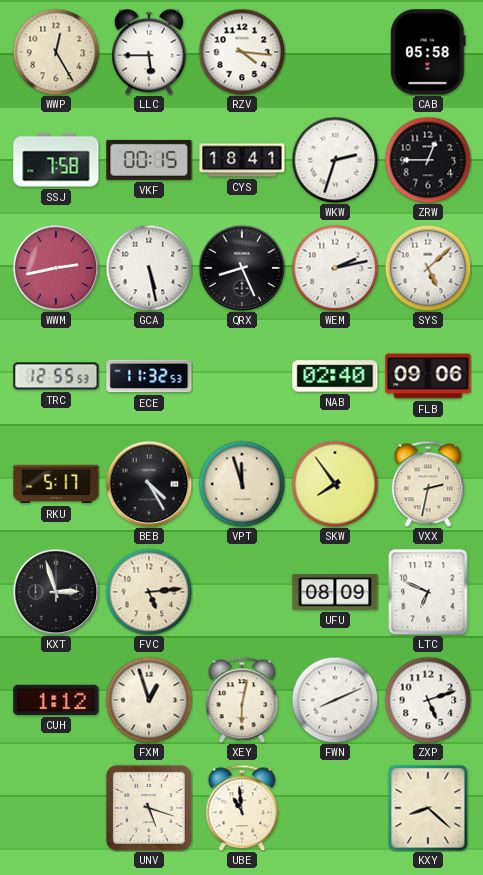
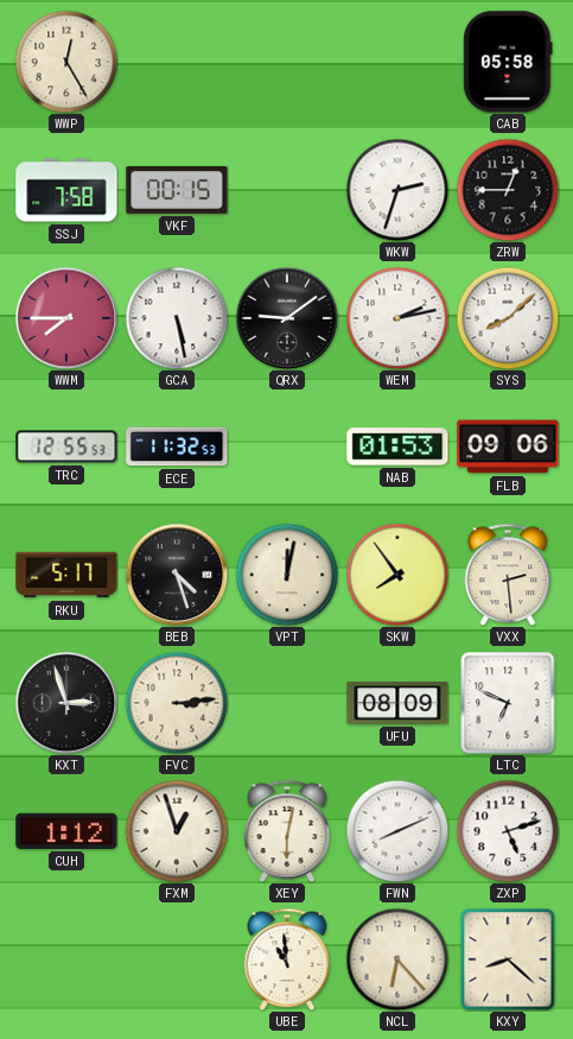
LLC: 5:45 -> none
RZV: 4:16 -> none
CYS: 18:41 -> none
WWM: 2:43 -> 7:45
QRX: 8:26 -> 9:09
SYS: 5:08 -> 8:08
NAB: 02:40 -> 01:53
BEB: 4:25 -> 4:27
VPT: 11:57 -> 12:02
VXX: 2:32 -> 2:29
FVC: 5:14 -> 3:14
UNV: 5:18 -> none
NCL: none -> 6:23
